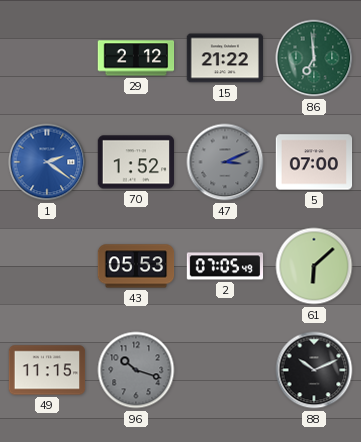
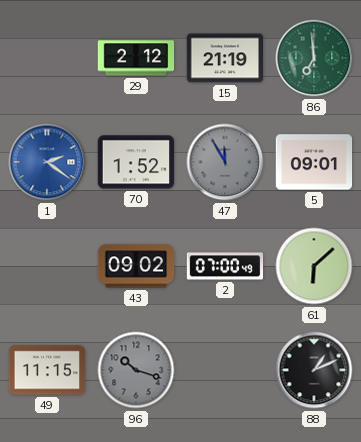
15: 21:22 -> 21:19
47: 3:11 -> 11:55
5: 07:00 -> 09:01
43: 05:53 -> 09:02
2: 07:05 -> 07:00
88: 10:11 -> 1:11
